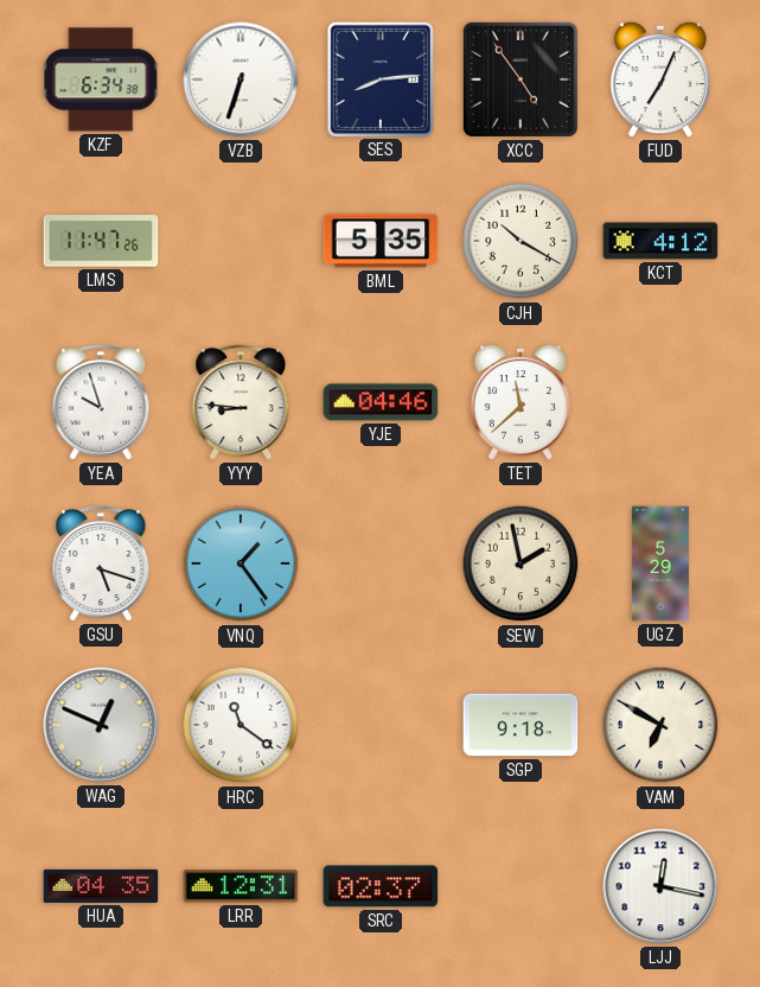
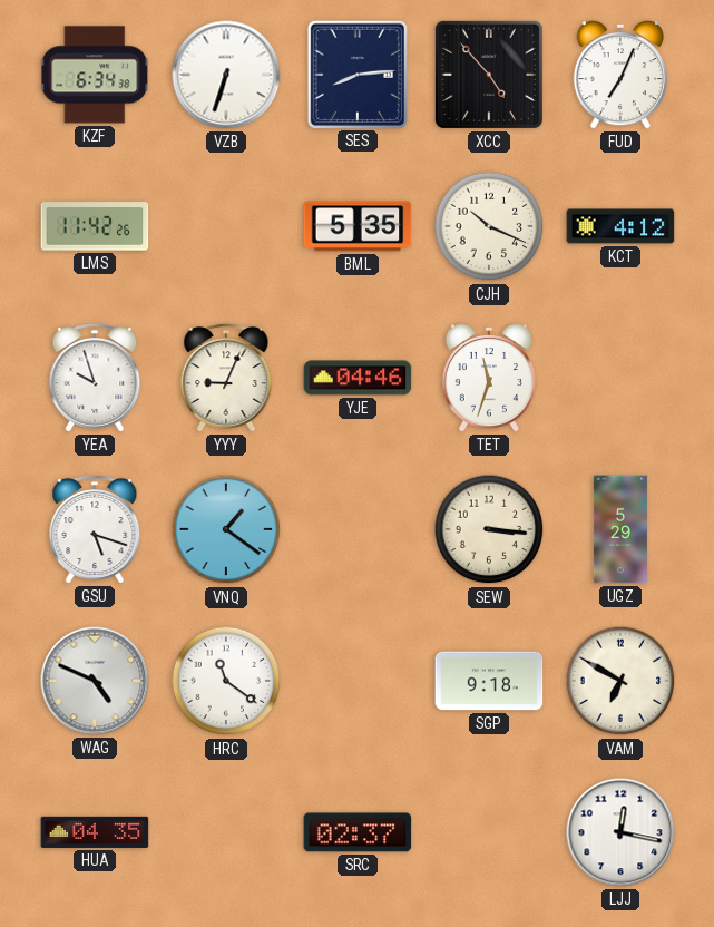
XCC: 4:54 -> 4:53
LMS: 11:47 -> 11:42
CJH: 10:20 -> 10:19
YYY: 8:46 -> 9:04
TET: 11:38 -> 11:33
VNQ: 1:24 -> 1:21
SEW: 1:58 -> 3:16
WAG: 12:49 -> 4:49
LRR: 12:31 -> none
